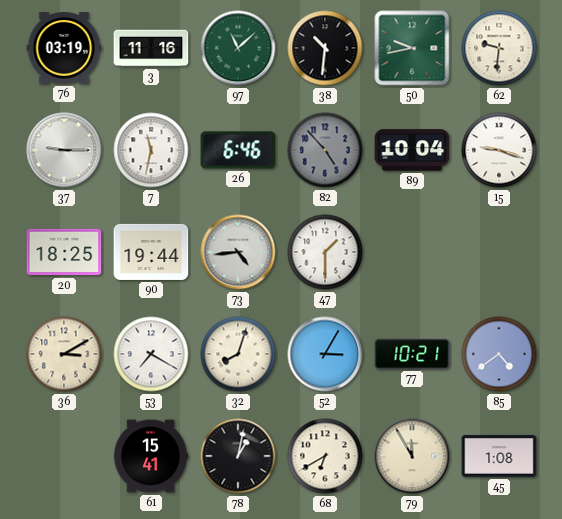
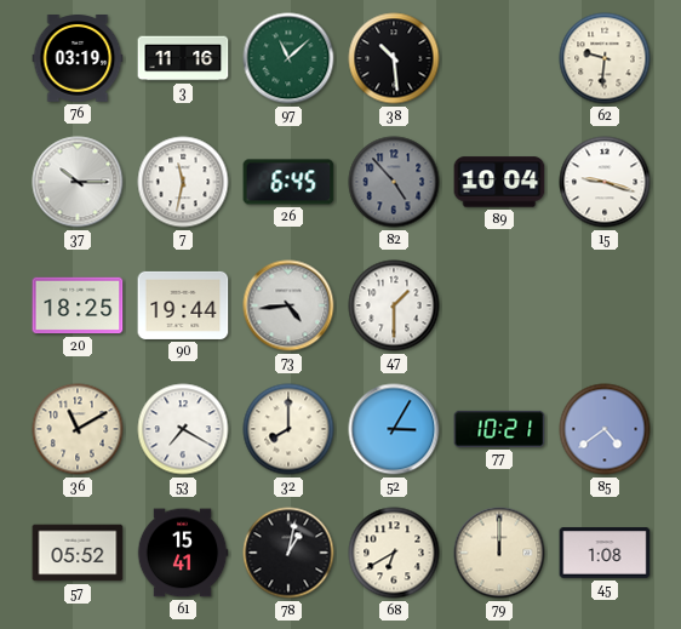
38: 10:31 -> 10:29
50: 9:43 -> none
37: 9:15 -> 10:15
26: 6:46 -> 6:45
36: 3:10 -> 11:10
32: 8:03 -> 8:00
57: none -> 05:52
79: 11:55 -> 12:00
